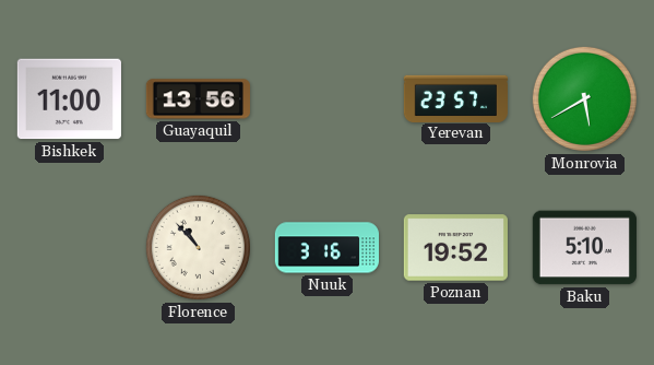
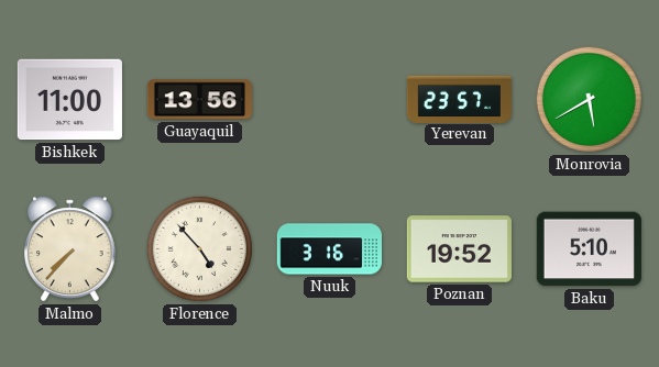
Malmo: none -> 7:37
Florence: 10:53 -> 4:53
